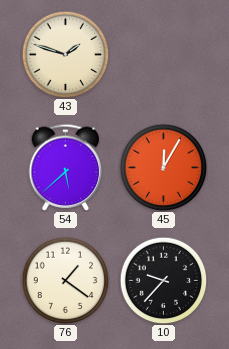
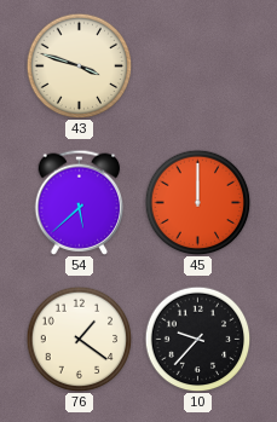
43: 1:48 -> 3:48
45: 12:05 -> 12:00
